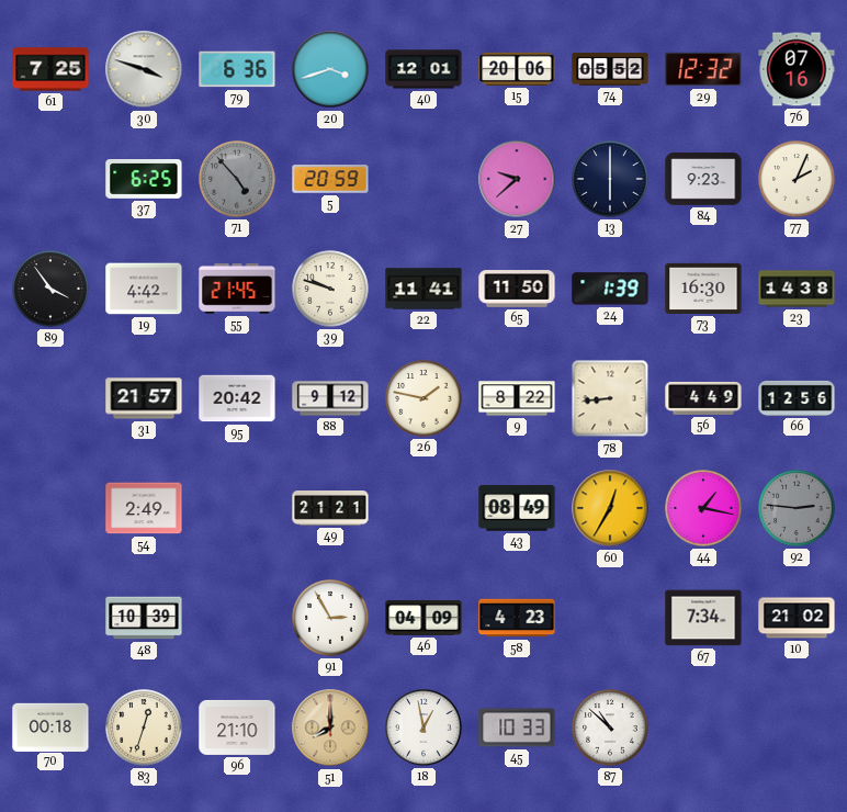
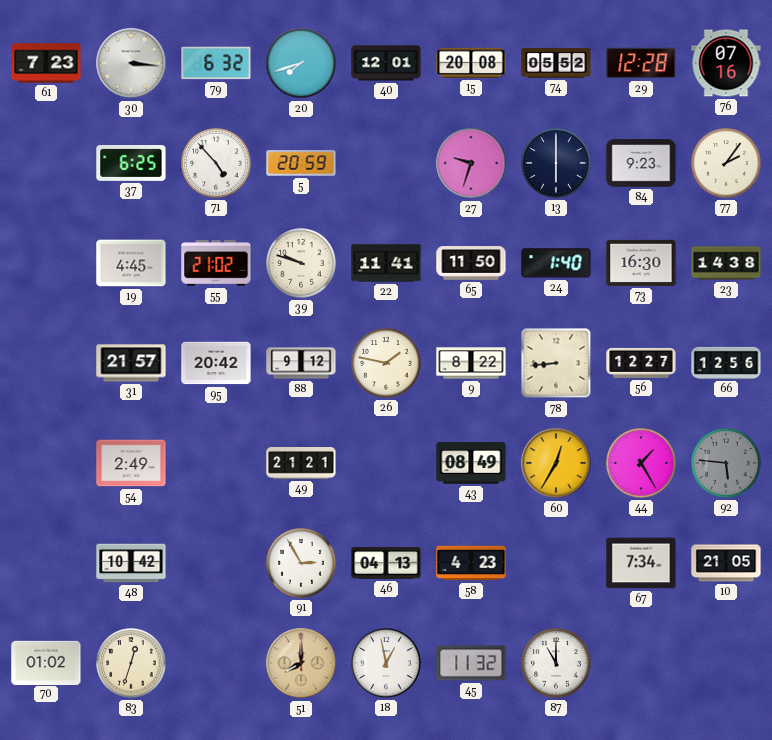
61: 7:25 -> 7:23
30: 3:48 -> 3:16
79: 6:36 -> 6:32
20: 3:42 -> 7:42
15: 20:06 -> 20:08
29: 12:32 -> 12:28
71 dial: grey -> white
27: 9:38 -> 9:33
77: 2:04 -> 2:06
89: 3:54 -> none
19: 4:42 -> 4:45
55: 21:45 -> 21:02
24: 1:39 -> 1:40
56: 4:49 -> 12:27
44: 1:17 -> 1:25
92: 2:46 -> 5:46
48: 10:39 -> 10:42
46: 04:09 -> 04:13
10: 21:02 -> 21:05
70: 00:18 -> 01:02
96: 21:10 -> none
45: 10:33 -> 11:32
87: 10:52 -> 11:00
